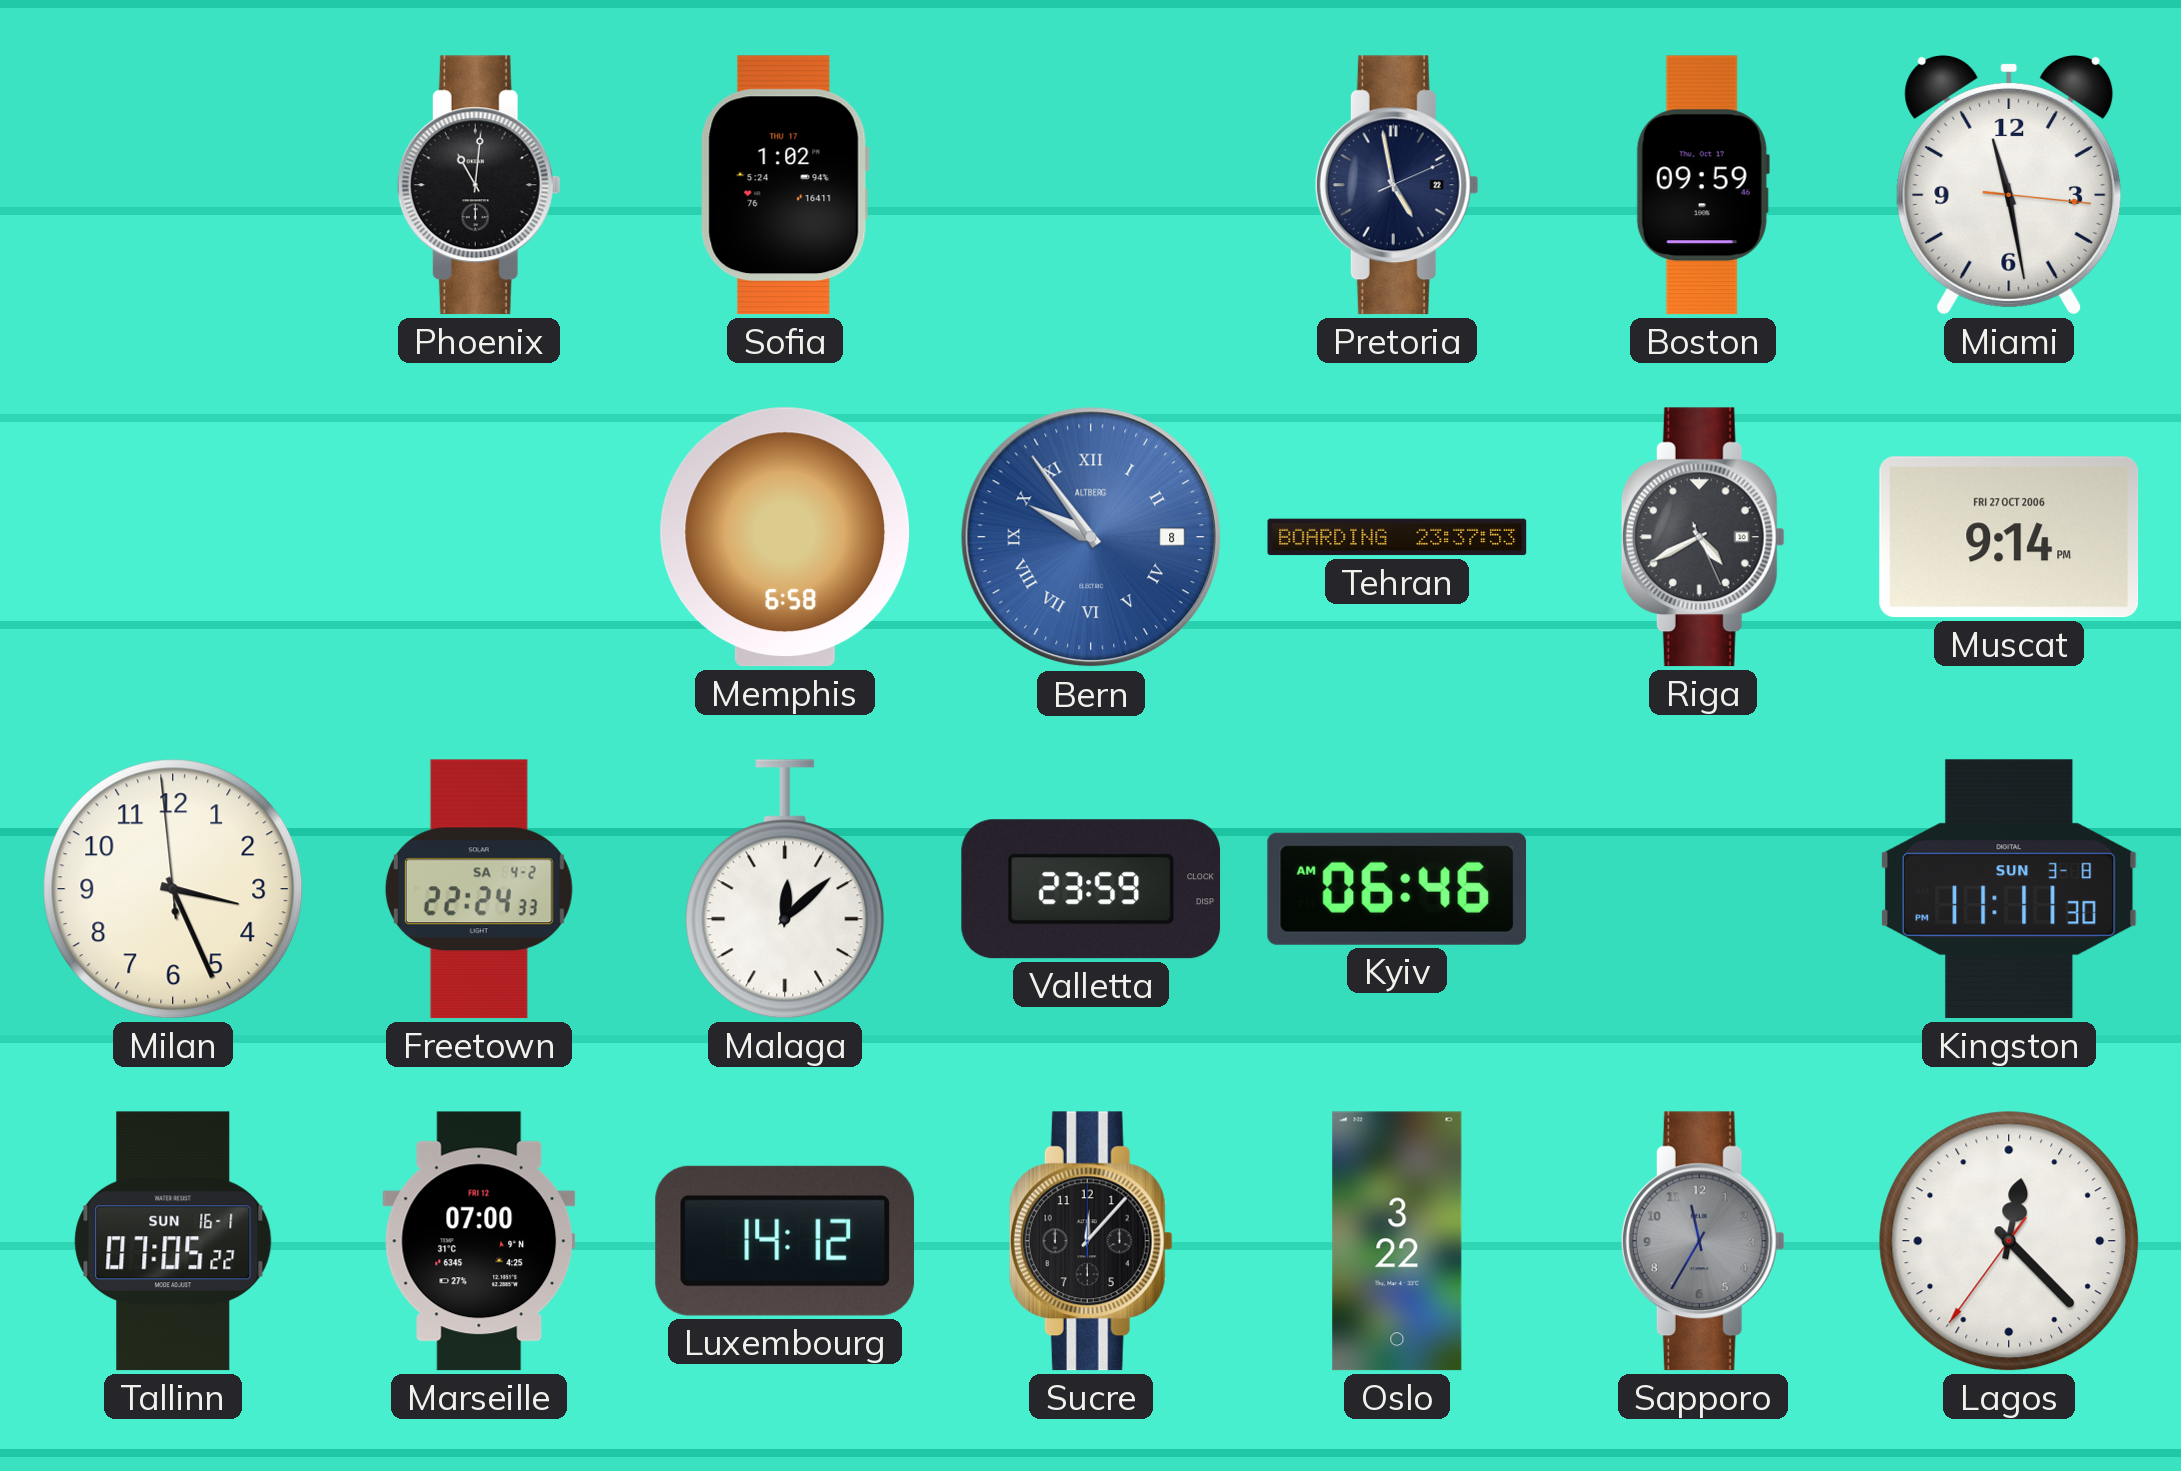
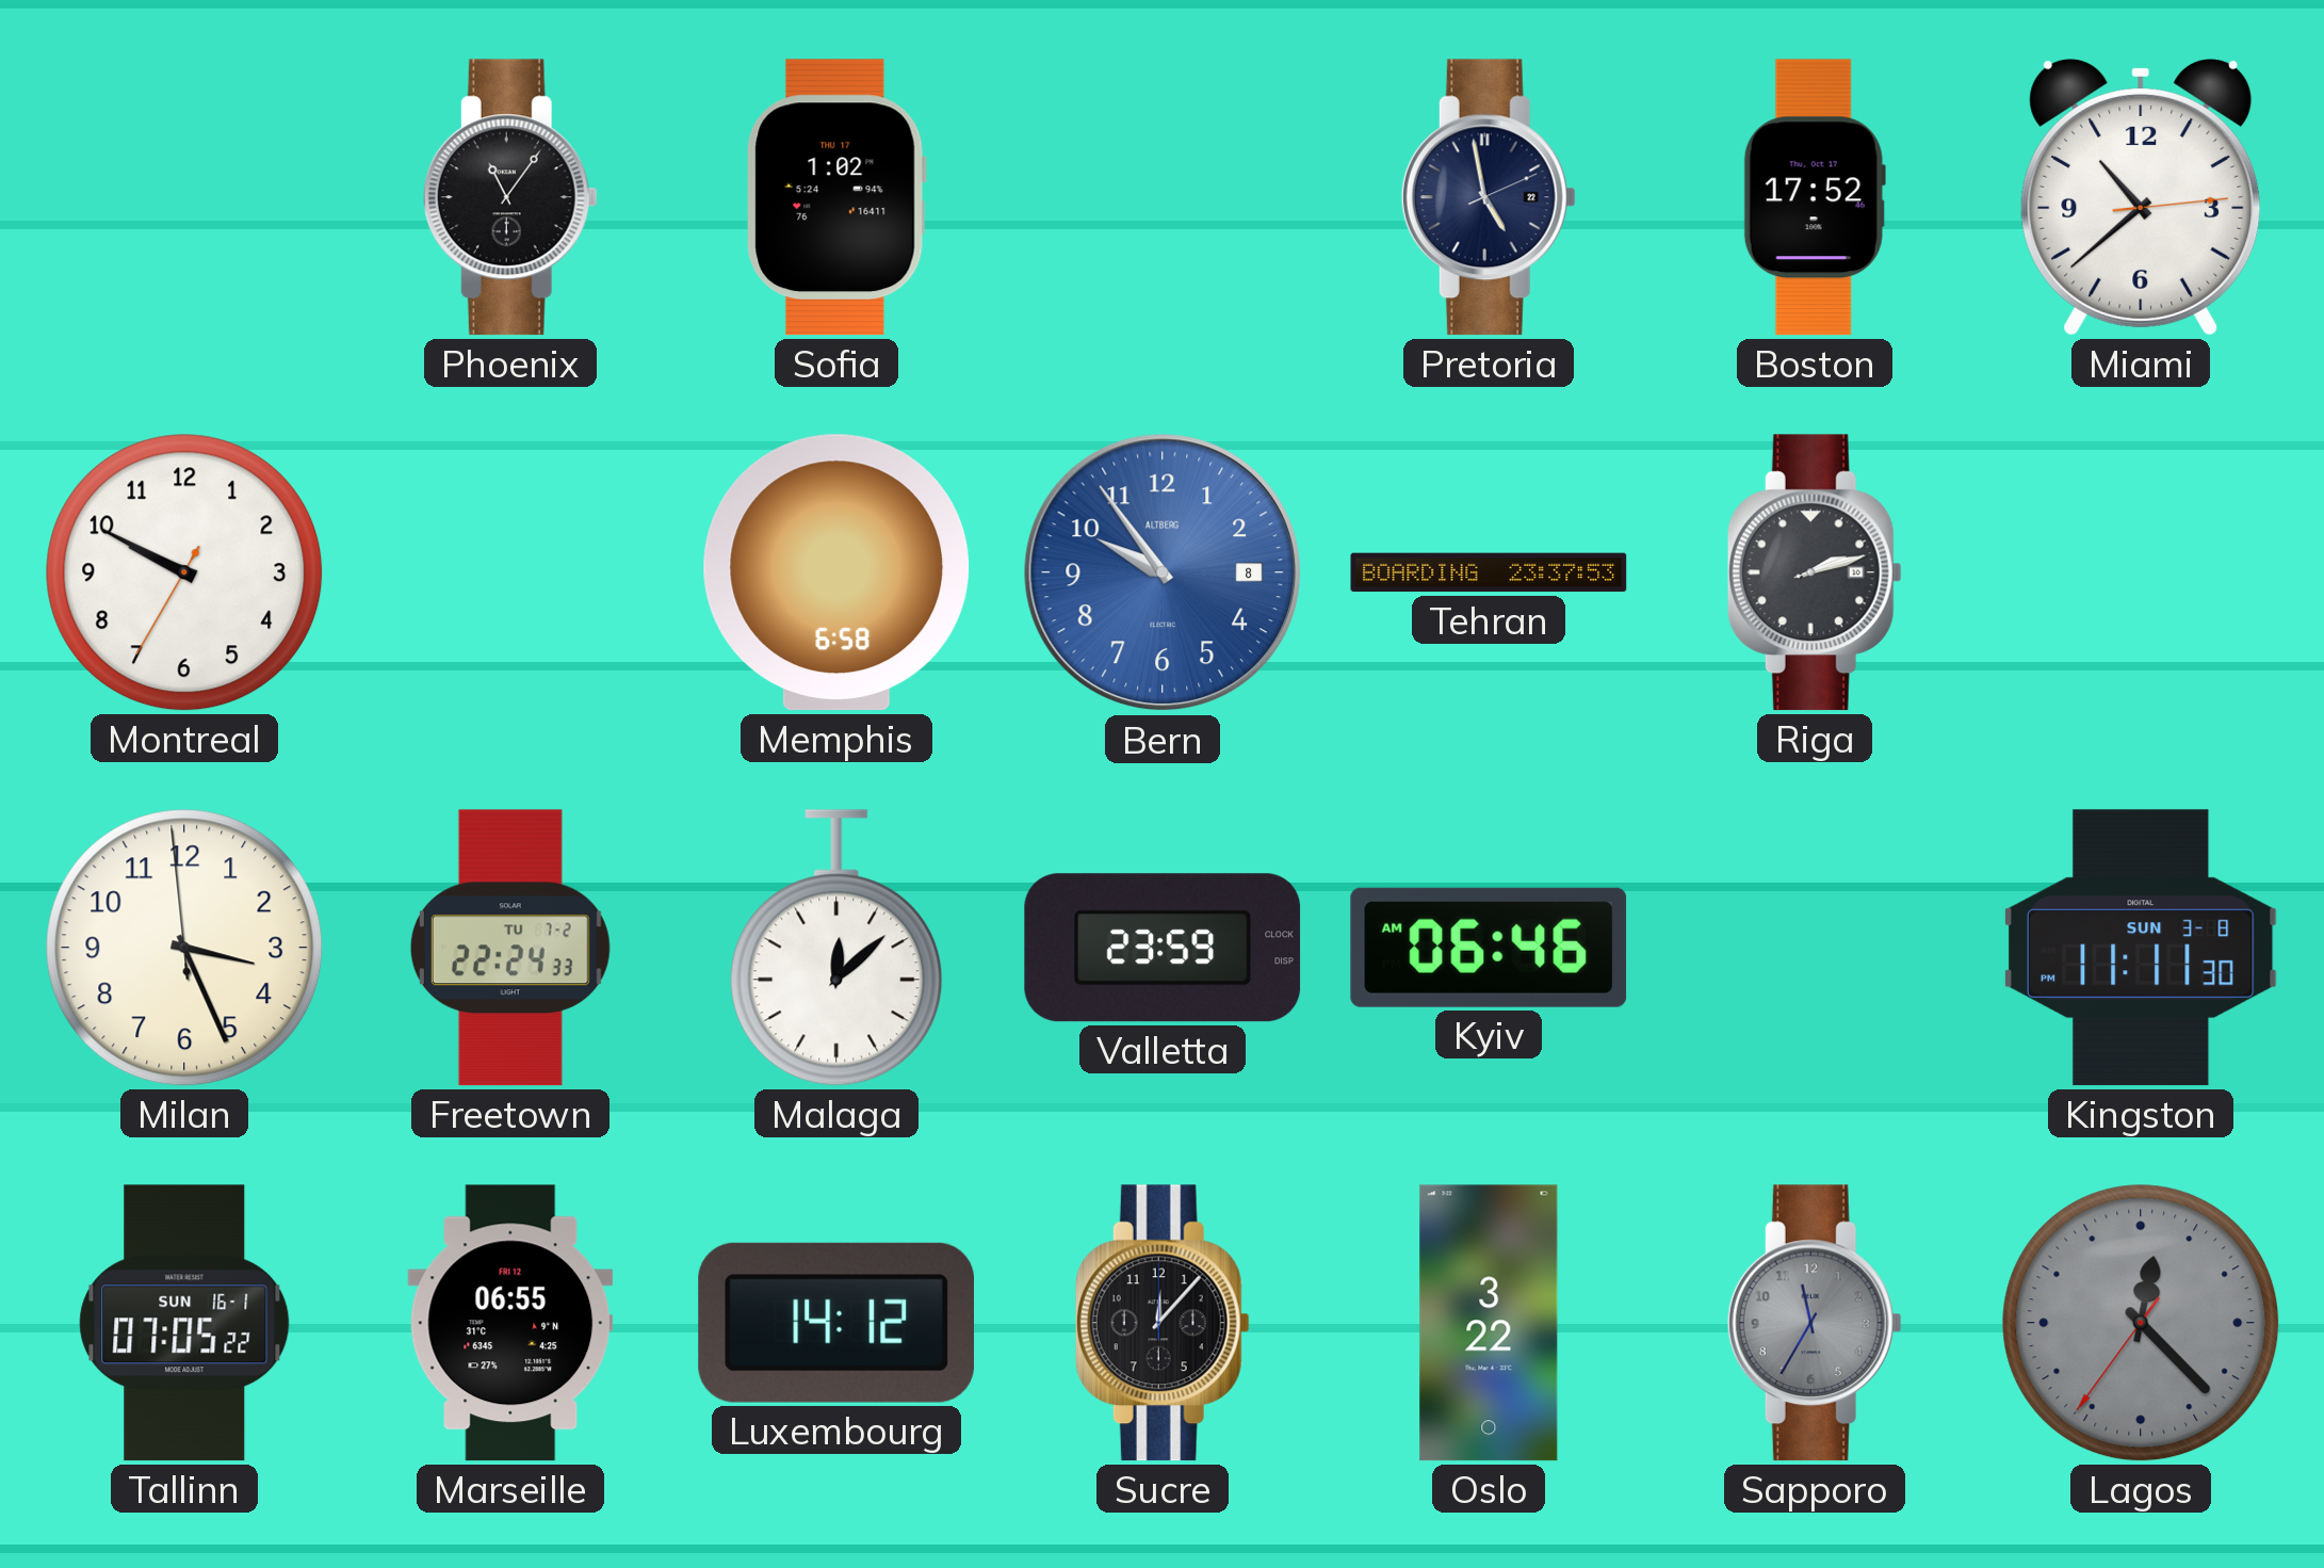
Phoenix: 11:01 -> 11:06
Boston: 09:59 -> 17:52
Miami: 11:28 -> 10:38
Montreal: none -> 9:49
Bern numerals: Roman -> Arabic
Riga: 4:40 -> 2:12
Muscat: 9:14 -> none
Freetown date: SA 4-2 -> TU 7-2
Marseille: 07:00 -> 06:55
Lagos dial: white -> grey
